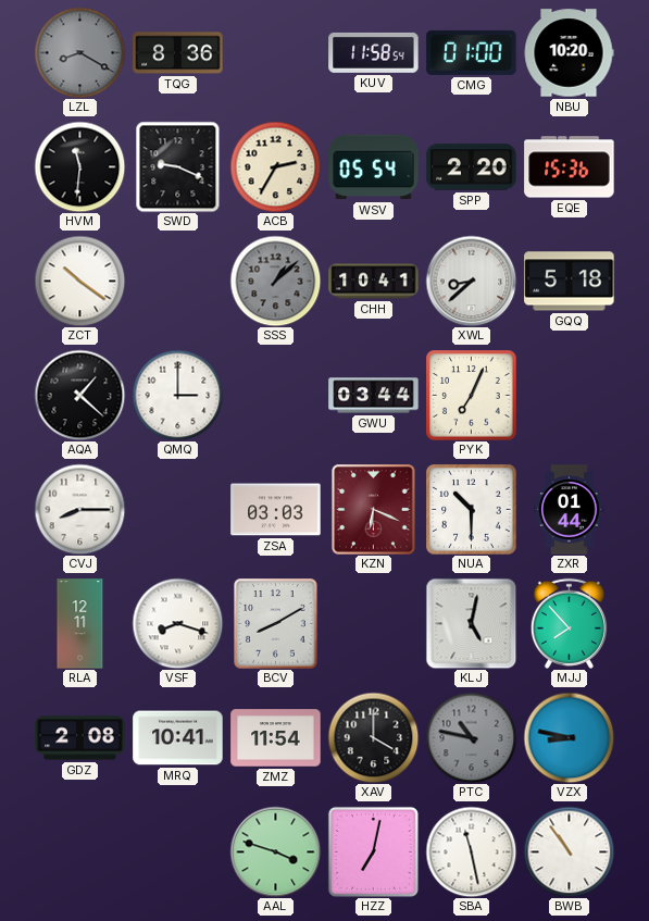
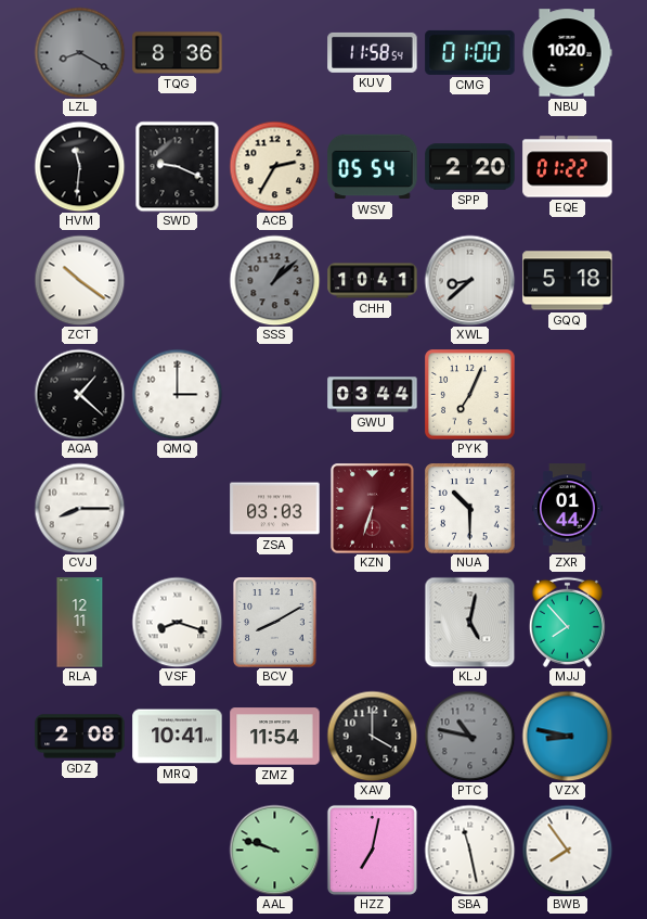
EQE: 15:36 -> 01:22
KZN: 6:19 -> 6:33
AAL: 3:48 -> 9:48
BWB: 10:54 -> 7:54
